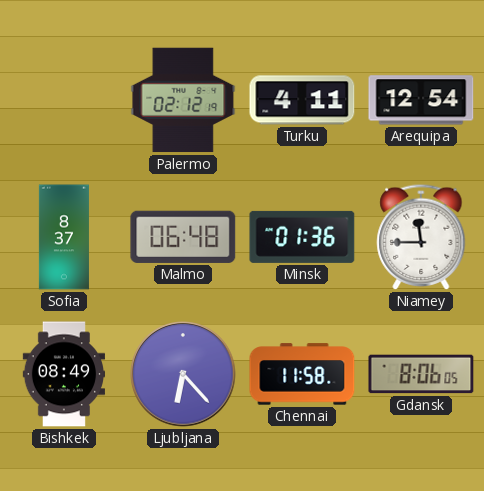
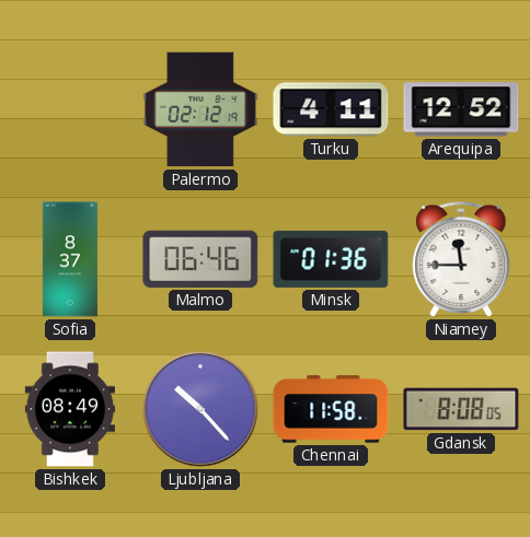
Arequipa: 12:54 -> 12:52
Malmo: 06:48 -> 06:46
Ljubljana: 6:23 -> 10:23
Gdansk: 8:06 -> 8:08
